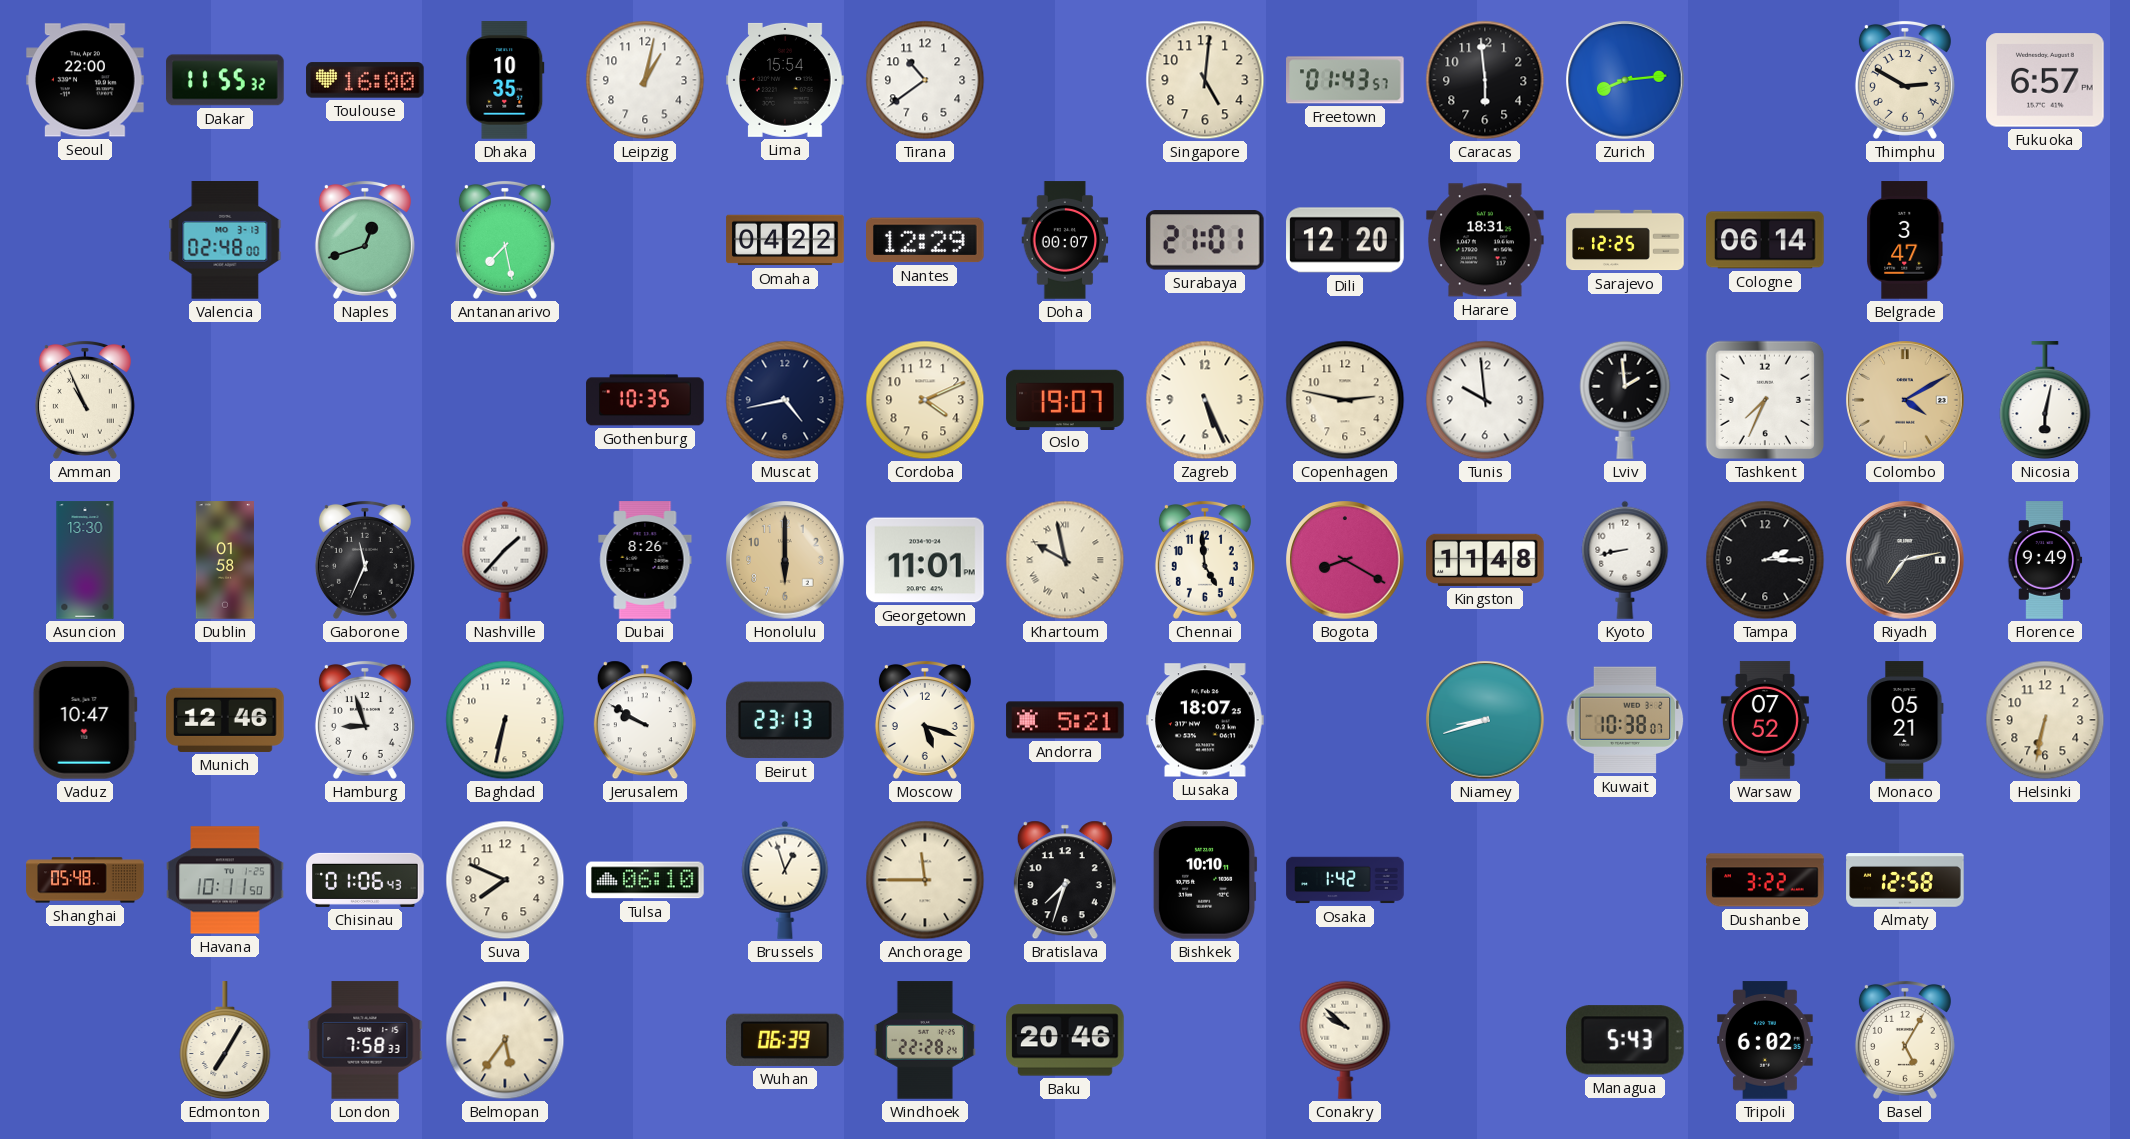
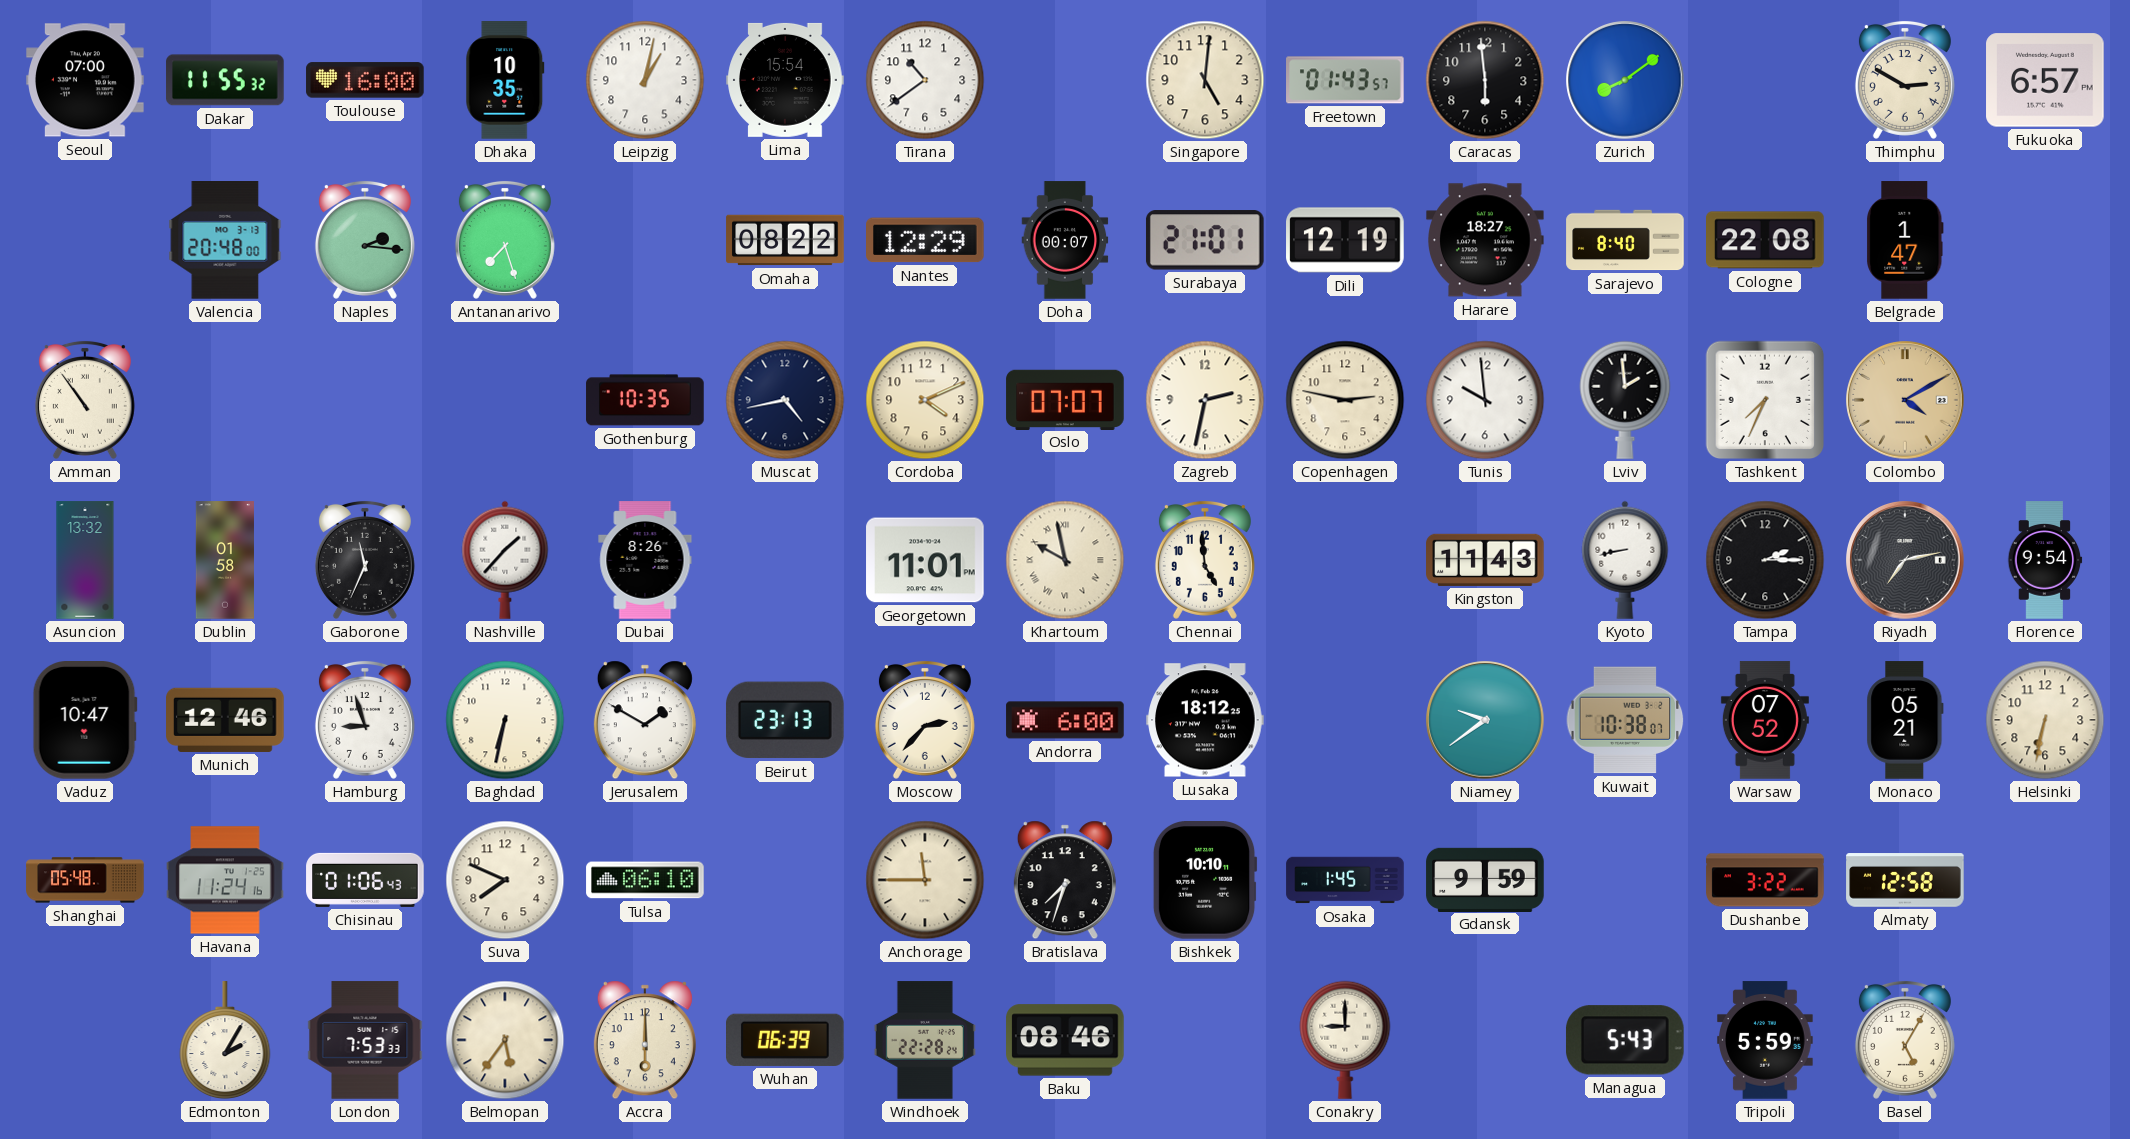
Seoul: 22:00 -> 07:00
Zurich: 8:14 -> 8:09
Valencia: 02:48 -> 20:48
Naples: 12:42 -> 2:16
Antananarivo: 7:28 -> 7:27
Omaha: 04:22 -> 08:22
Dili: 12:20 -> 12:19
Harare: 18:31 -> 18:27
Sarajevo: 12:25 -> 8:40
Cologne: 06:14 -> 22:08
Belgrade: 3:47 -> 1:47
Amman: 10:56 -> 10:54
Oslo: 19:07 -> 07:07
Zagreb: 5:26 -> 2:32
Nicosia: 6:02 -> none
Asuncion: 13:30 -> 13:32
Honolulu: 6:00 -> none
Bogota: 8:20 -> none
Kingston: 11:48 -> 11:43
Florence: 9:49 -> 9:54
Jerusalem: 9:50 -> 1:50
Moscow: 5:18 -> 2:37
Andorra: 5:21 -> 6:00
Lusaka: 18:07 -> 18:12
Niamey: 8:42 -> 9:39
Havana: 10:11 -> 11:24
Brussels: 12:57 -> none
Osaka: 1:42 -> 1:45
Gdansk: none -> 9:59
Edmonton: 7:05 -> 2:05
London: 7:58 -> 7:53
Accra: none -> 6:00
Baku: 20:46 -> 08:46
Conakry: 9:52 -> 9:00
Tripoli: 6:02 -> 5:59
